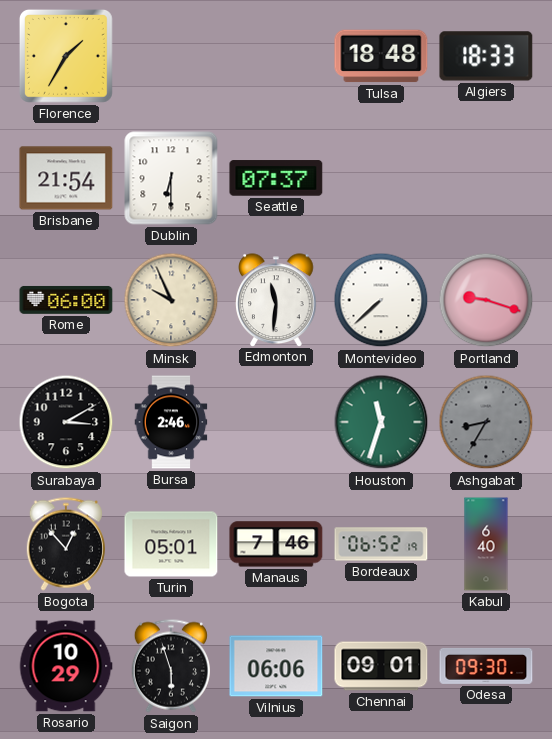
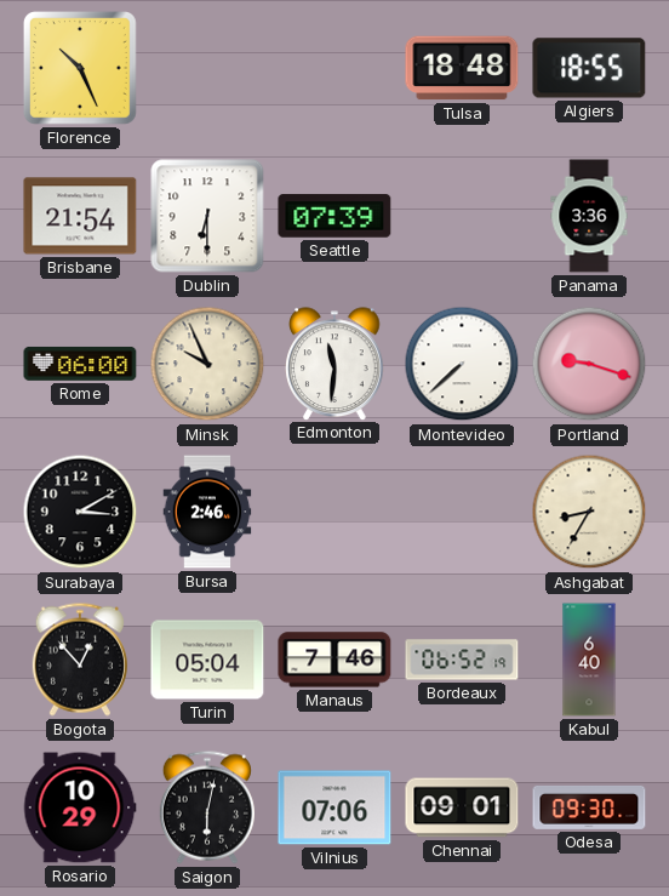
Florence: 1:35 -> 10:26
Algiers: 18:33 -> 18:55
Seattle: 07:37 -> 07:39
Panama: none -> 3:36
Houston: 11:33 -> none
Ashgabat dial: grey -> cream
Turin: 05:01 -> 05:04
Saigon: 5:57 -> 6:02
Vilnius: 06:06 -> 07:06
